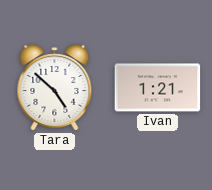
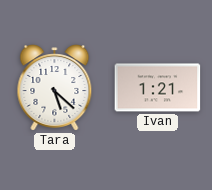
Tara: 4:52 -> 5:22
